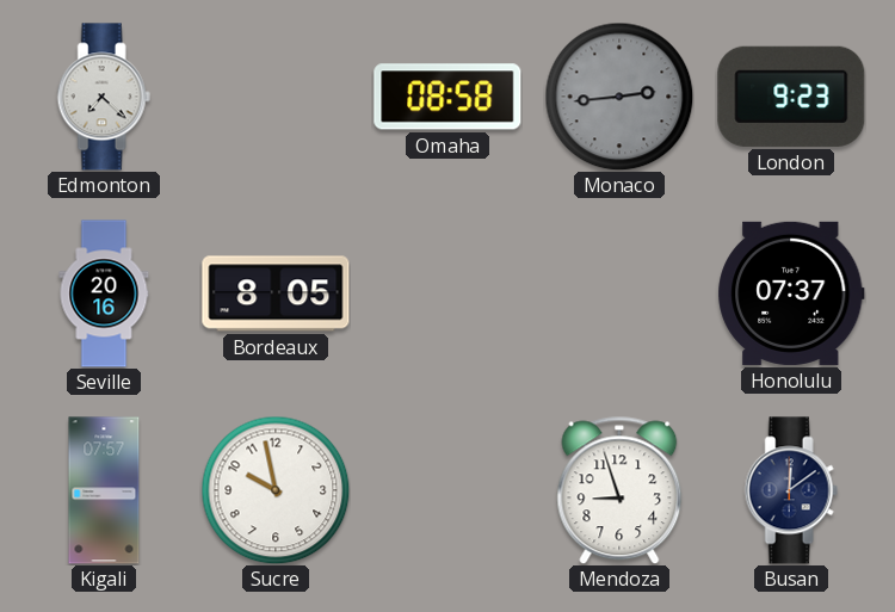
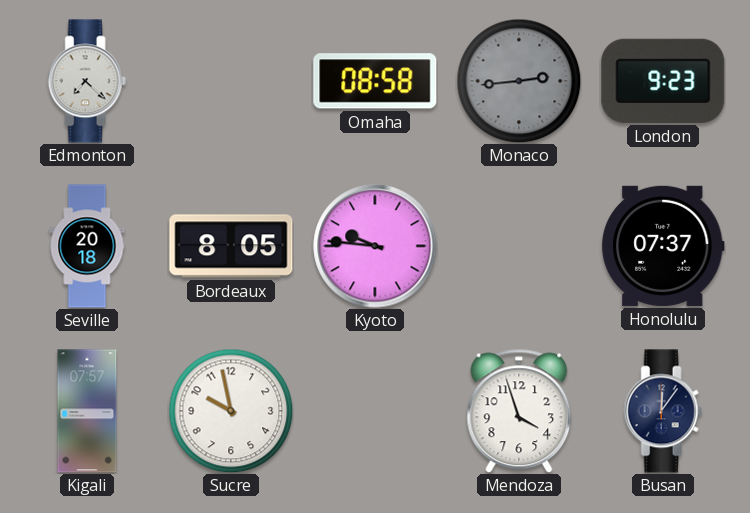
Seville: 20:16 -> 20:18
Kyoto: none -> 9:46
Mendoza: 8:57 -> 3:57
Busan: 12:09 -> 12:06
